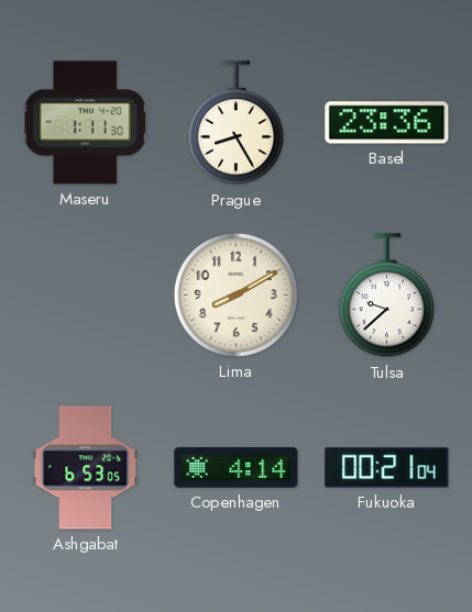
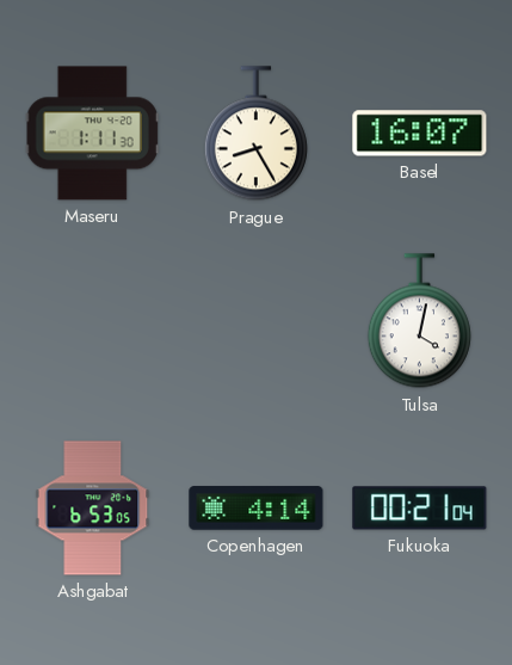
Basel: 23:36 -> 16:07
Lima: 8:10 -> none
Tulsa: 9:38 -> 4:02
